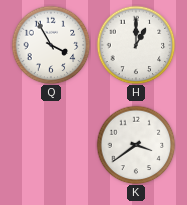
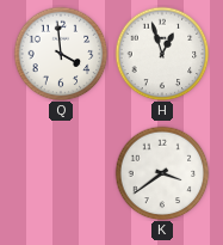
Q: 3:55 -> 3:59
H: 1:00 -> 12:57
